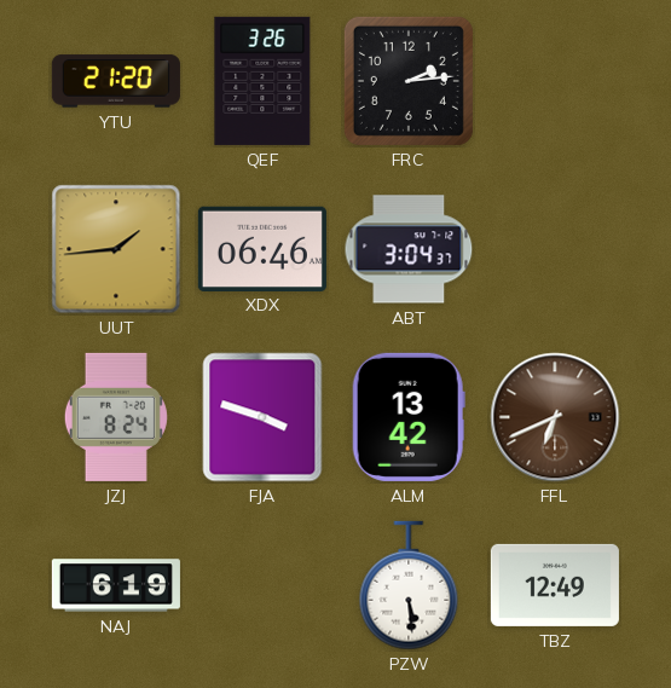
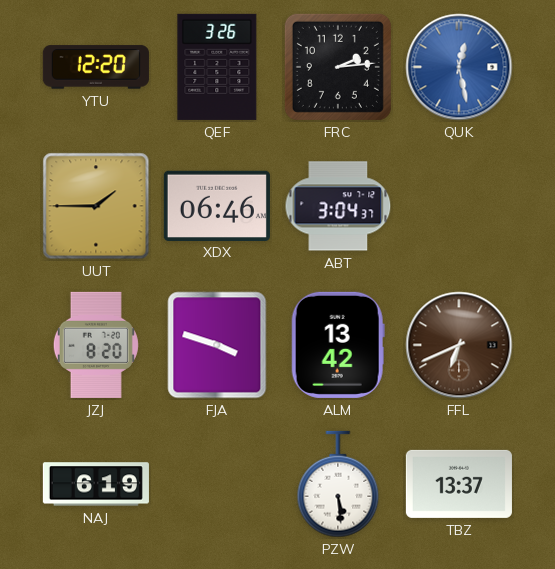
YTU: 21:20 -> 12:20
QUK: none -> 12:28
UUT: 1:44 -> 1:45
JZJ: 8:24 -> 8:20
TBZ: 12:49 -> 13:37
